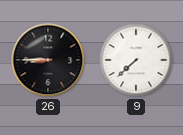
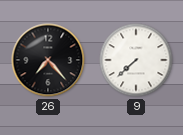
26: 8:45 -> 7:23
